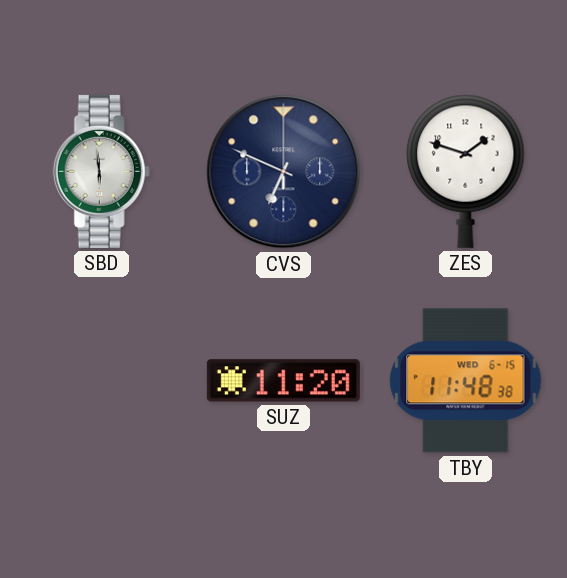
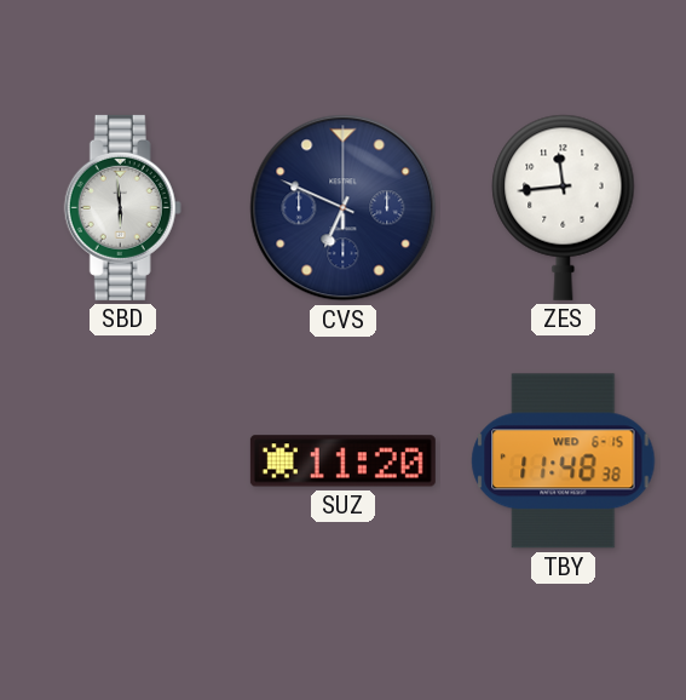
ZES: 1:48 -> 11:44
